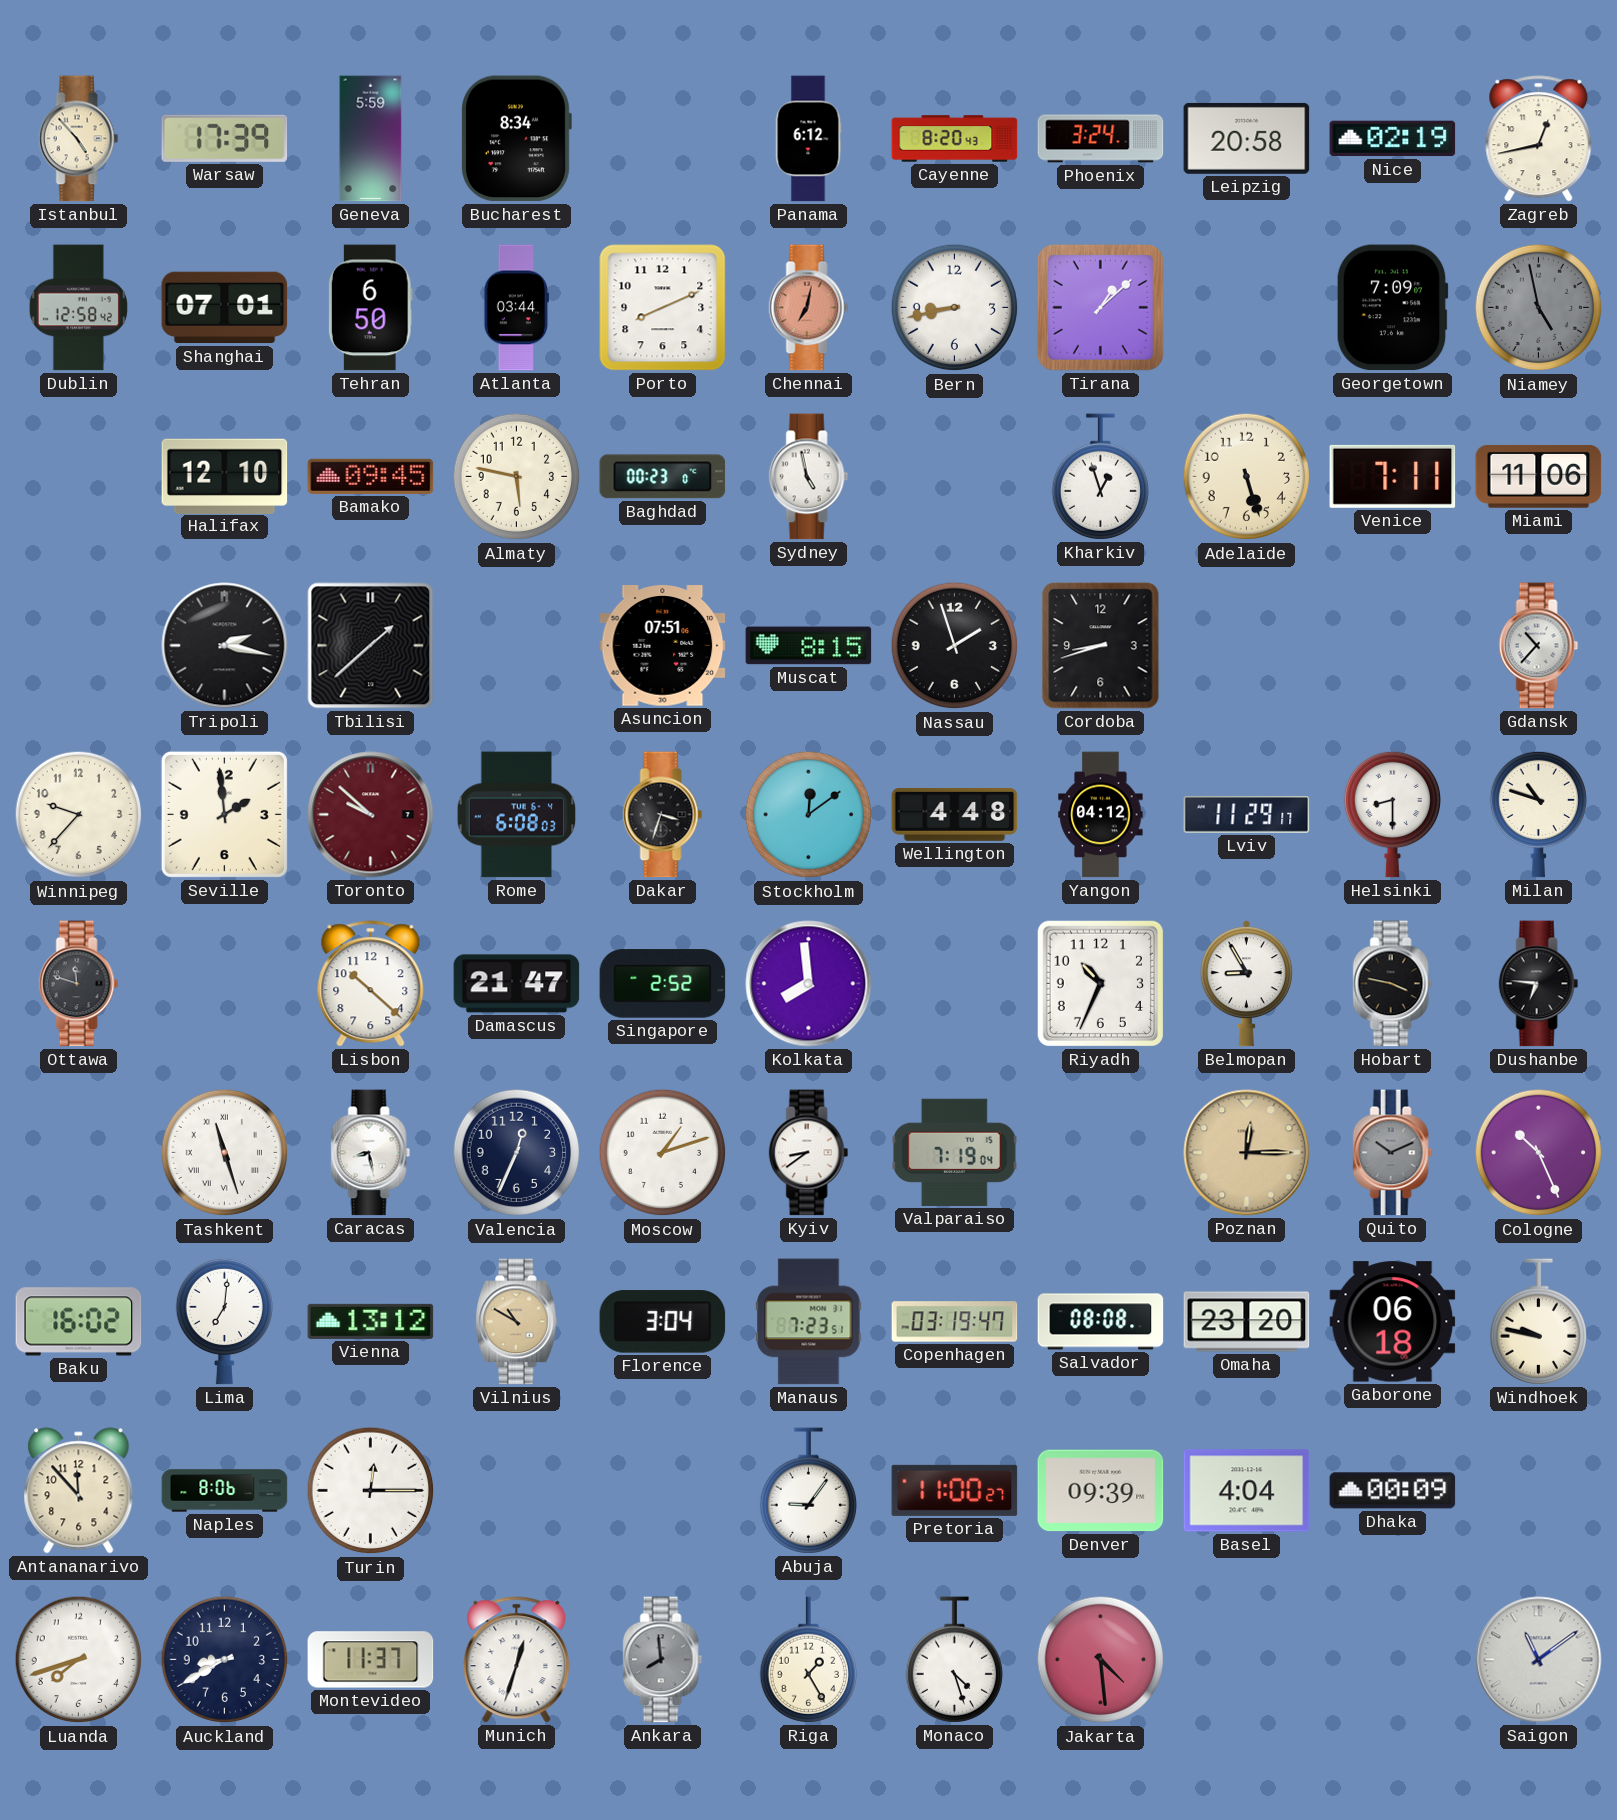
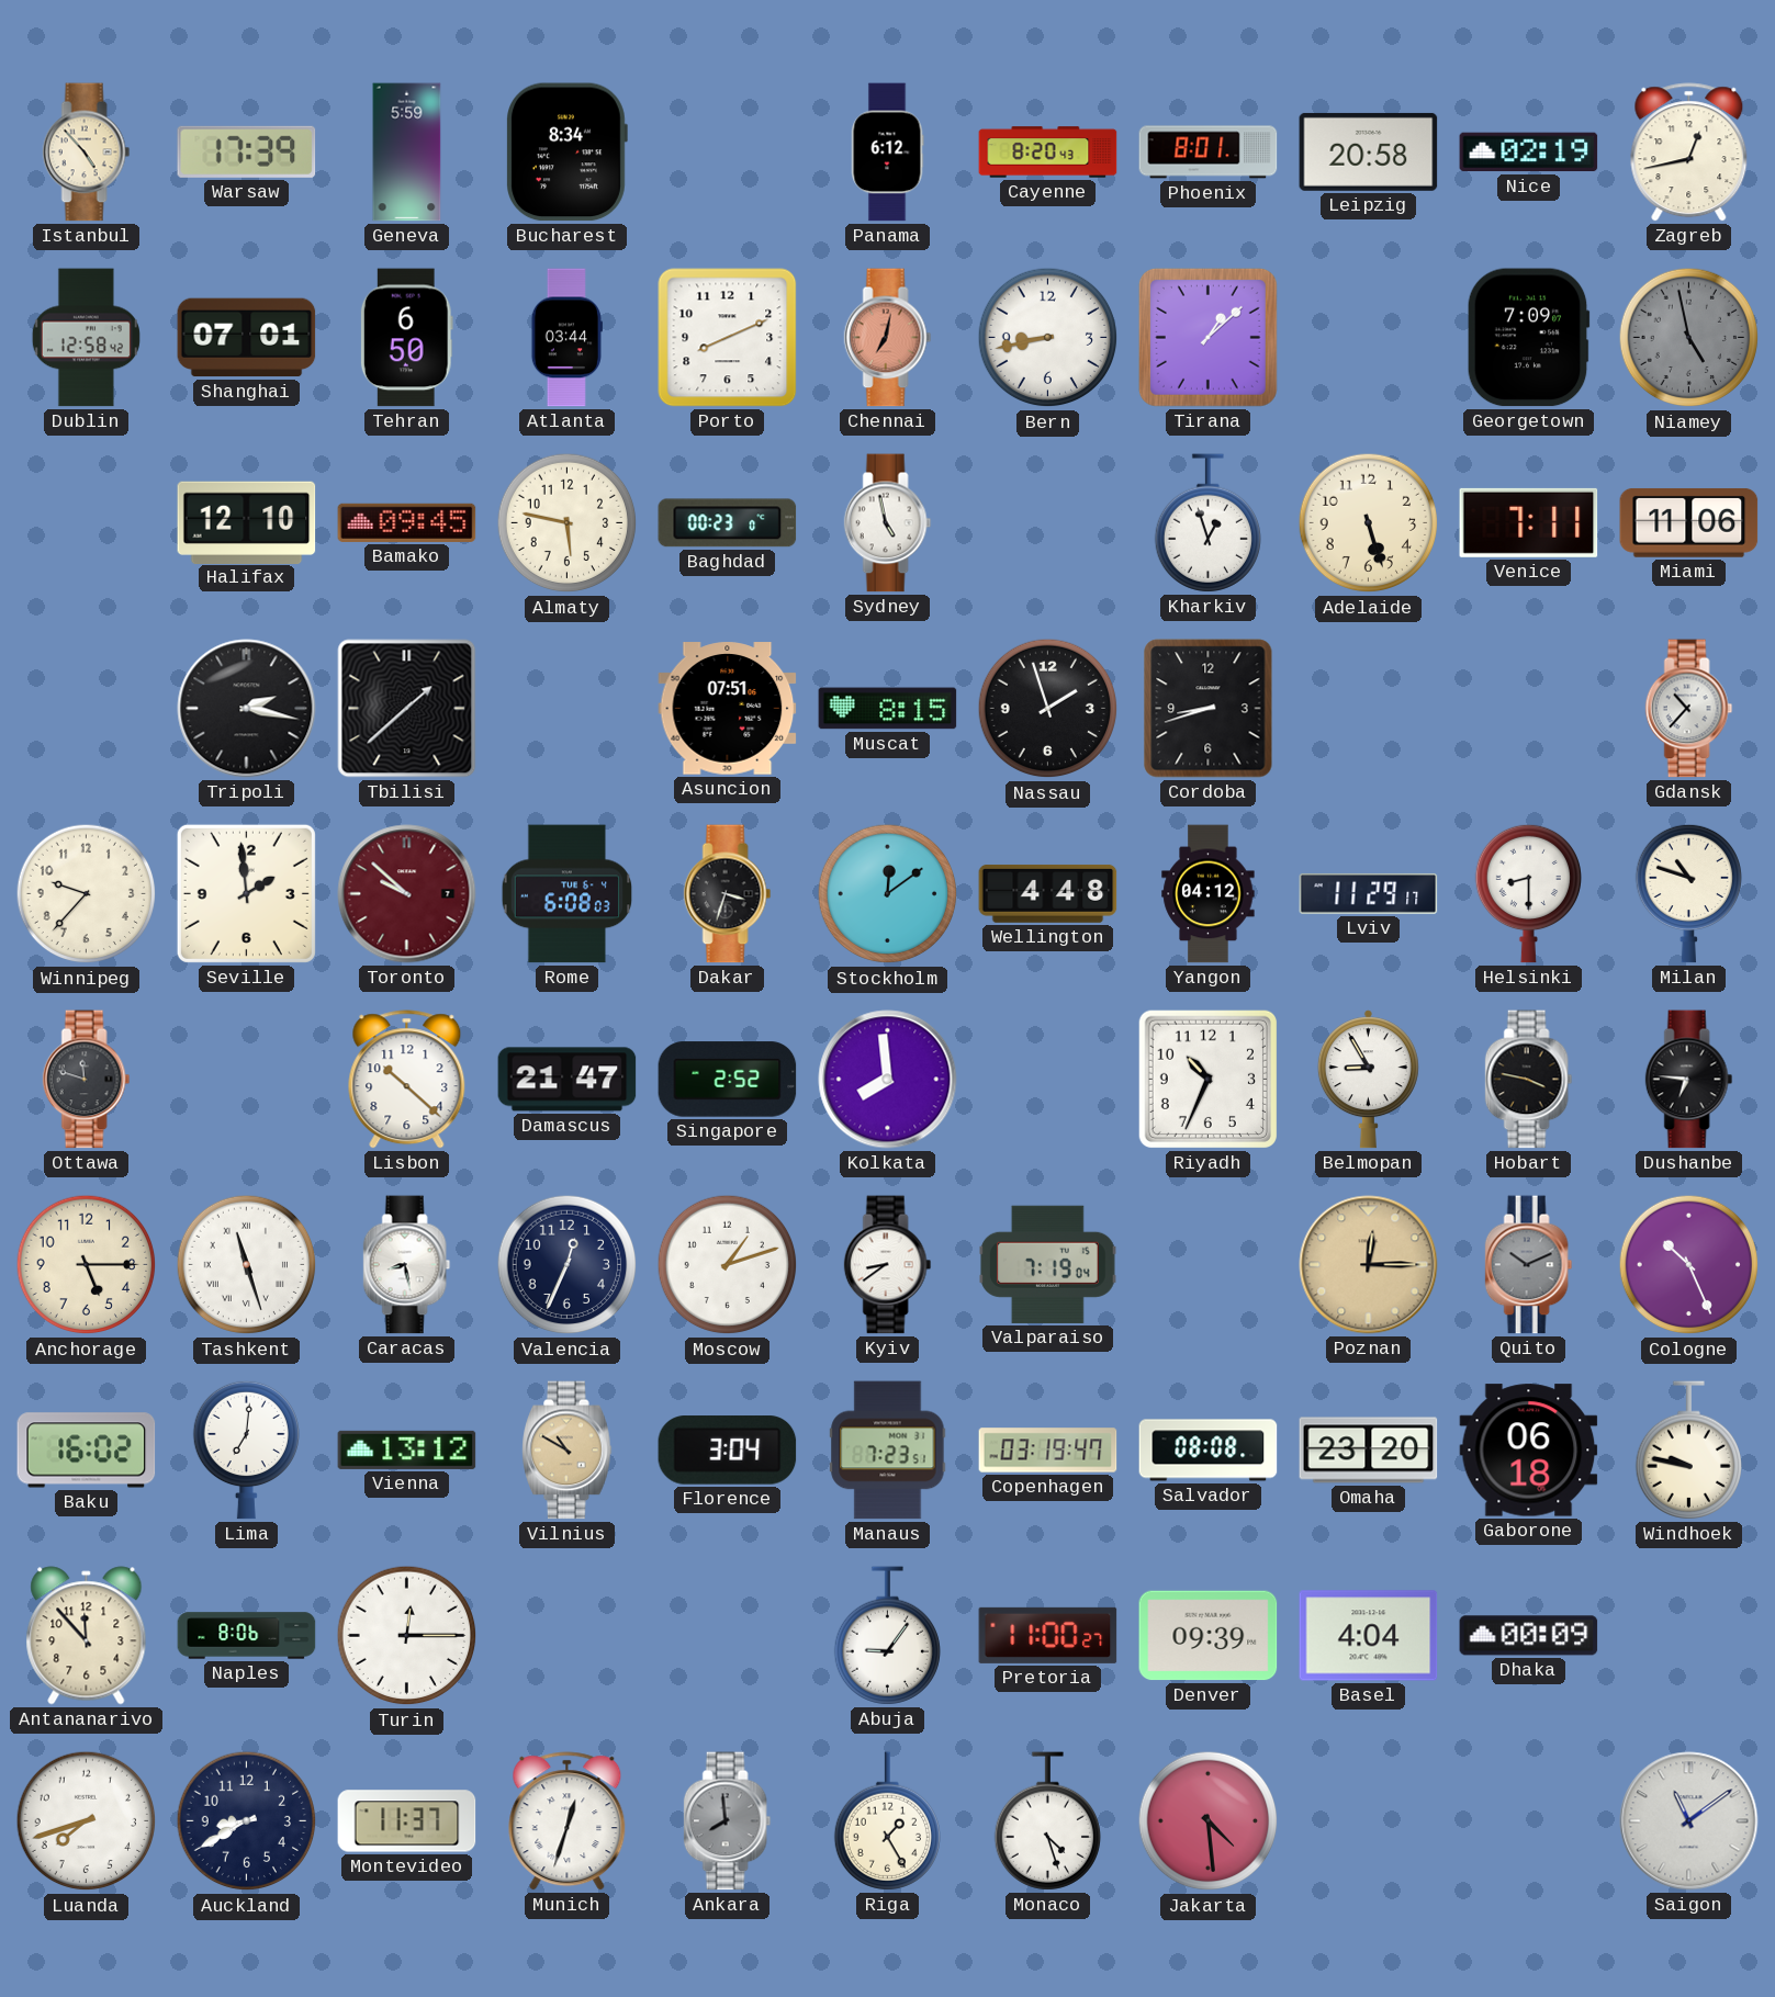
Phoenix: 3:24 -> 8:01
Anchorage: none -> 5:15
